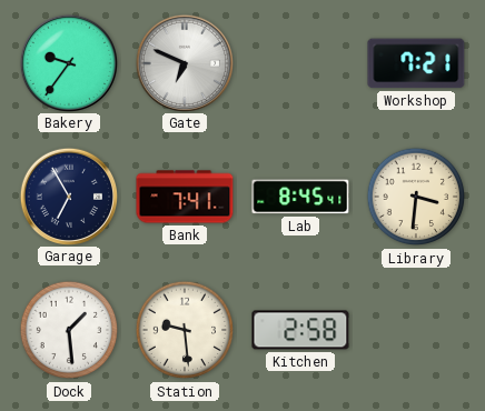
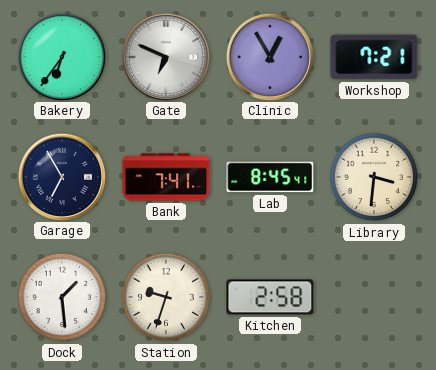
Bakery: 9:36 -> 6:36
Clinic: none -> 12:55
Station: 9:29 -> 9:33
